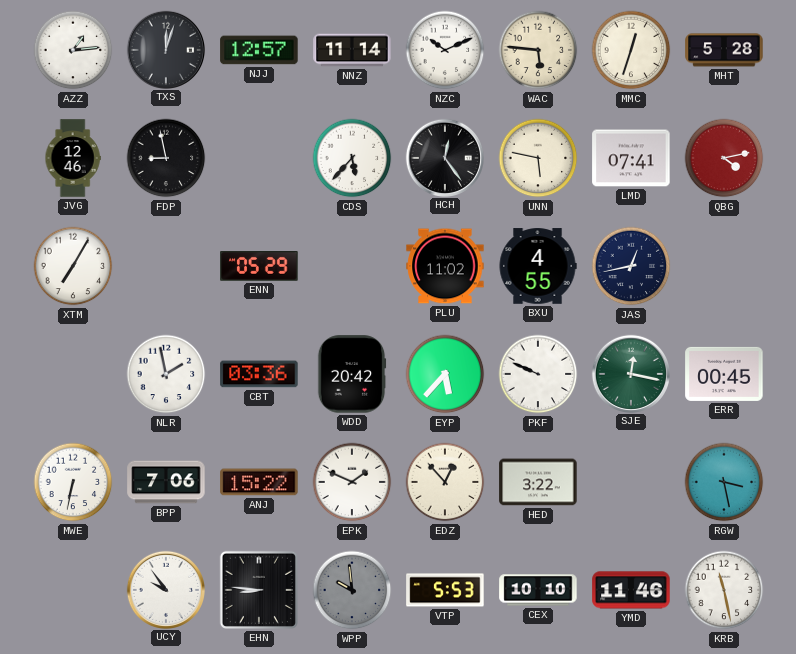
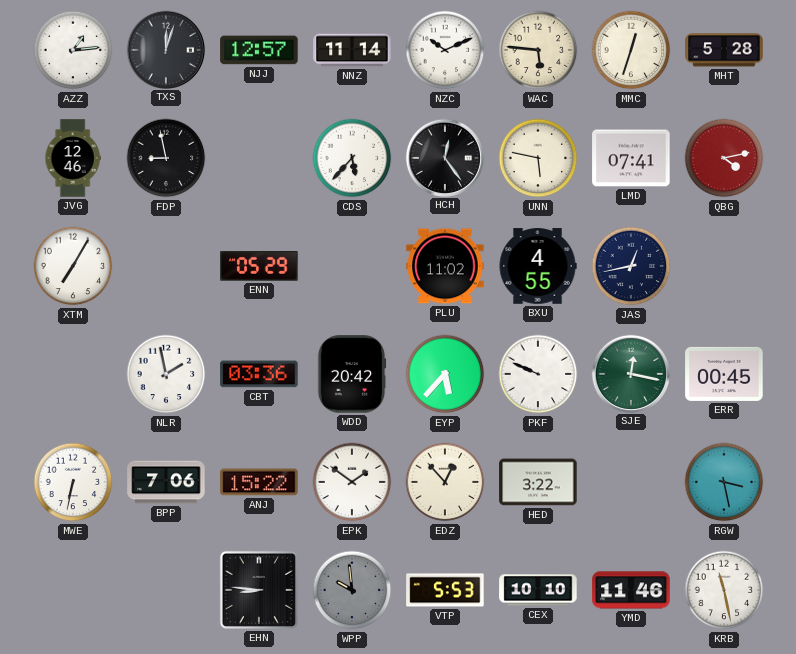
EPK: 1:49 -> 1:51
UCY: 9:54 -> none
